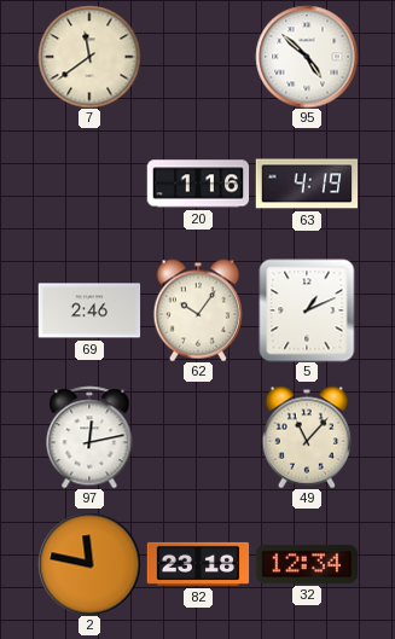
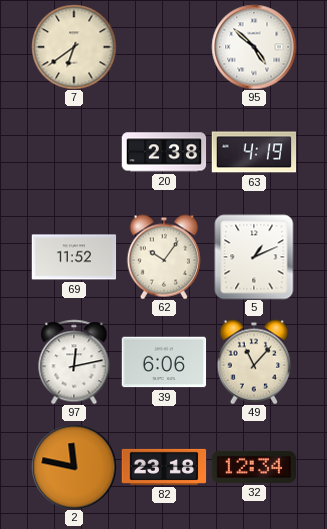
7: 11:39 -> 6:39
20: 1:16 -> 2:38
69: 2:46 -> 11:52
39: none -> 6:06
